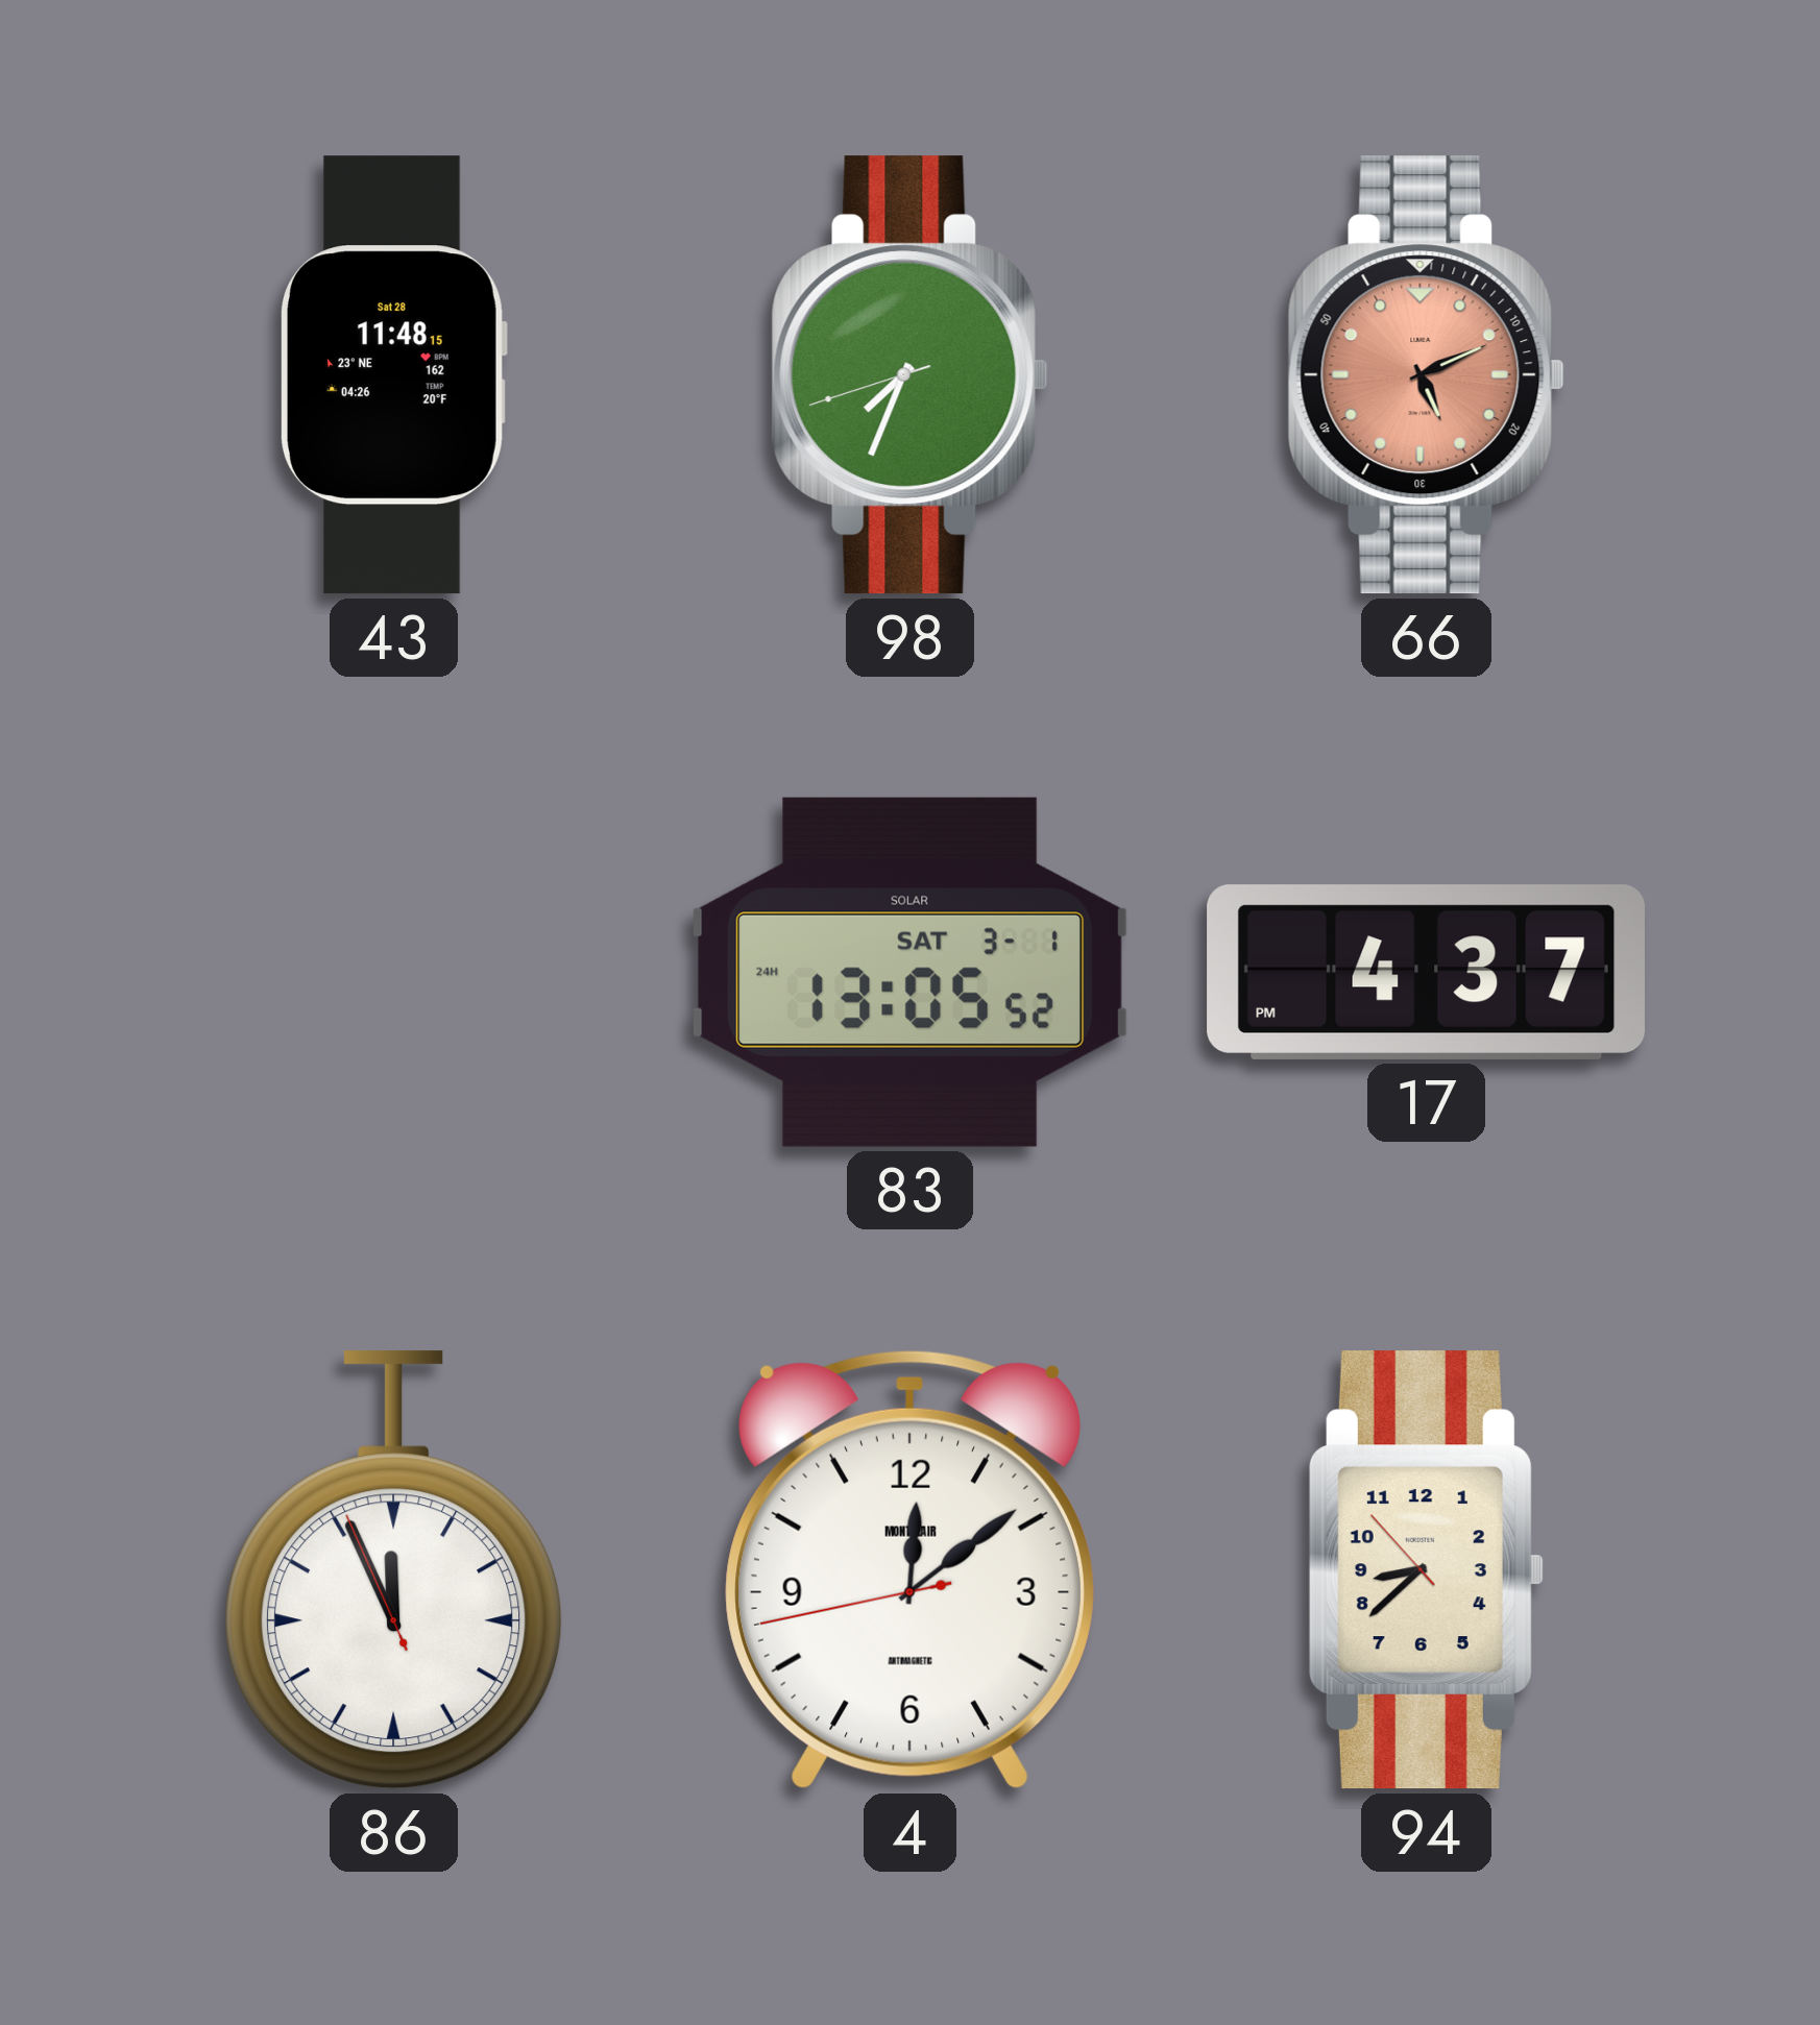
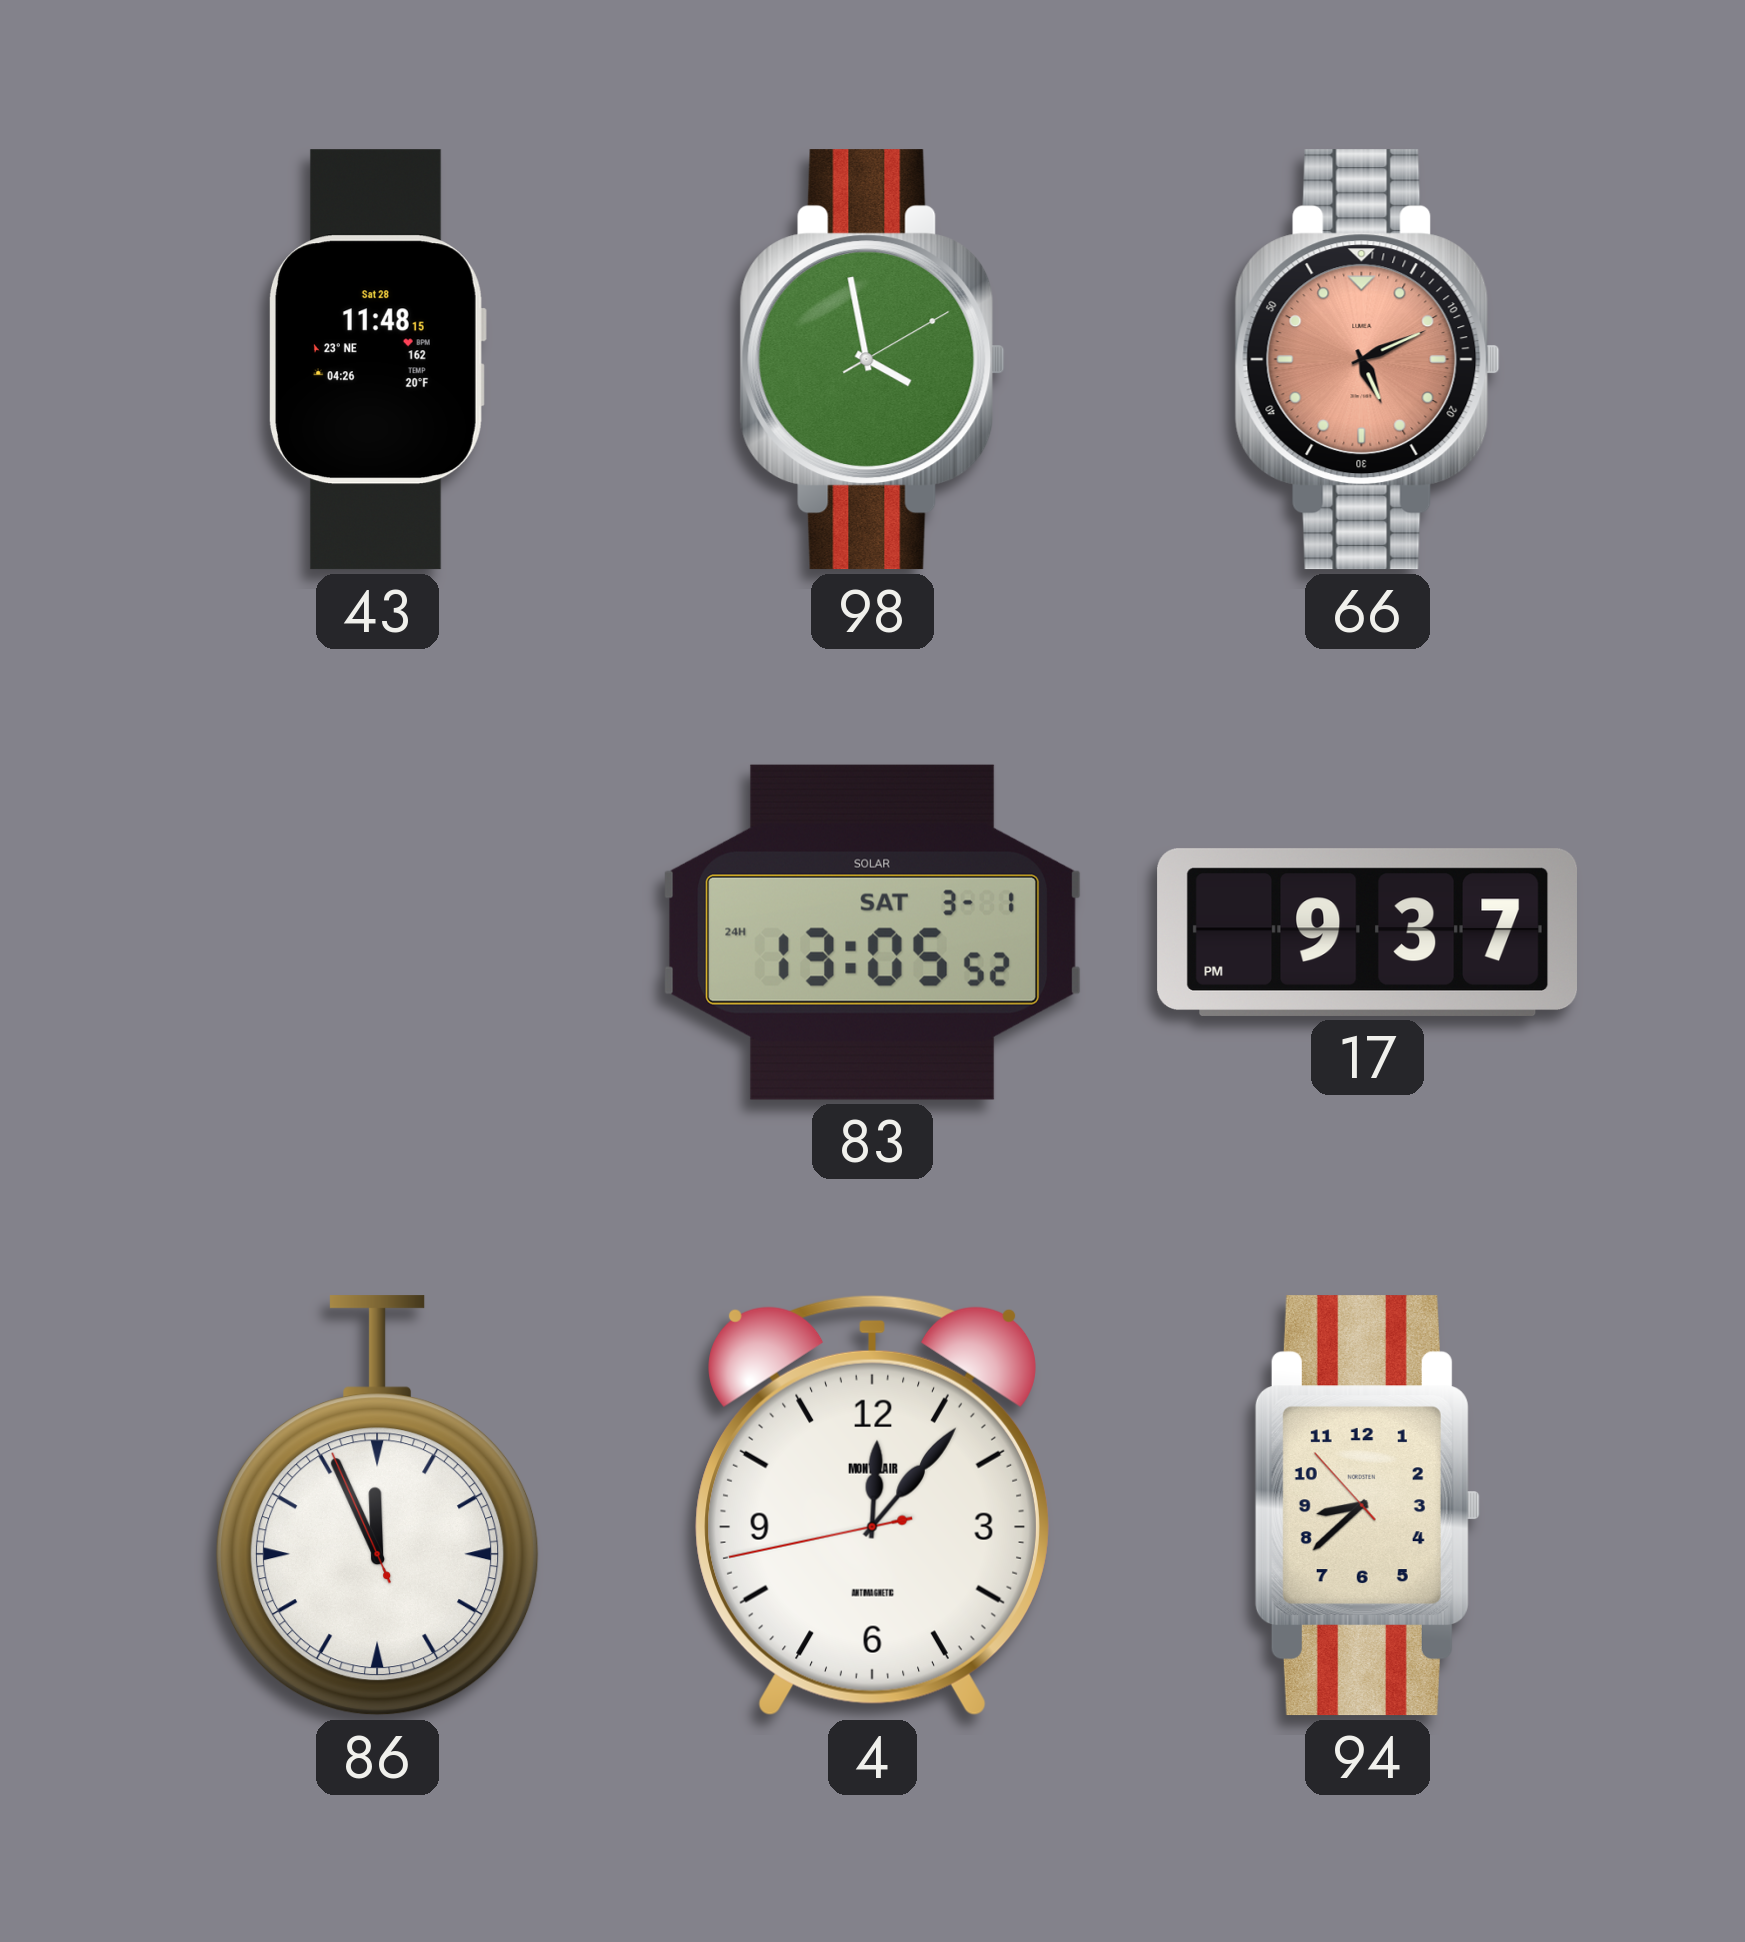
98: 7:33 -> 3:58
17: 4:37 -> 9:37
4: 12:08 -> 12:06
